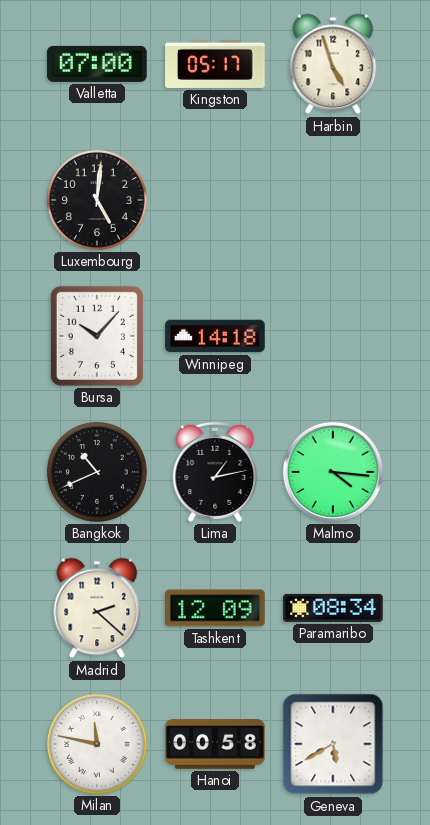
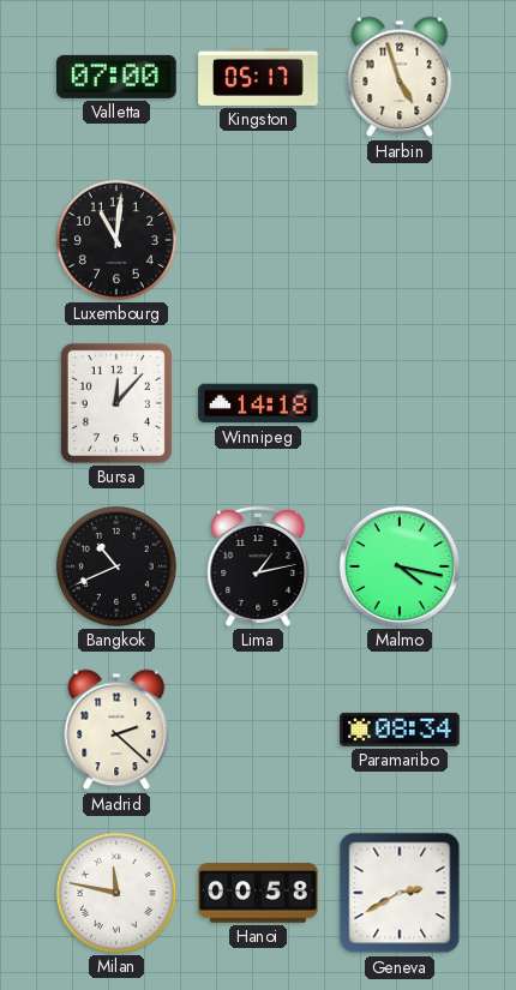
Luxembourg: 5:01 -> 11:01
Bursa: 10:07 -> 12:07
Malmo: 4:16 -> 4:17
Tashkent: 12:09 -> none
Geneva: 5:40 -> 2:40
